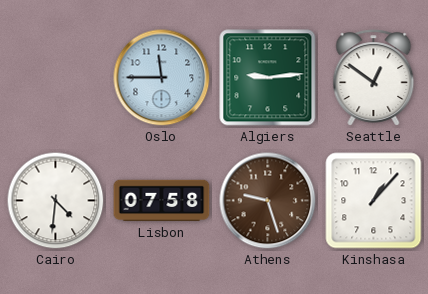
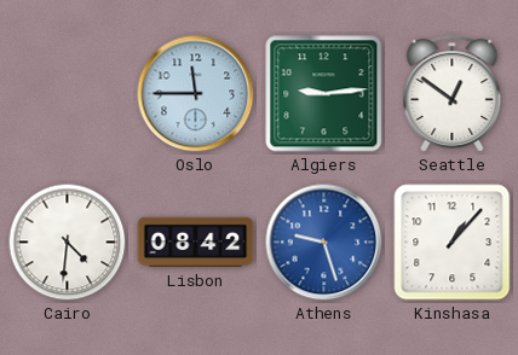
Lisbon: 07:58 -> 08:42
Athens dial: brown -> blue
